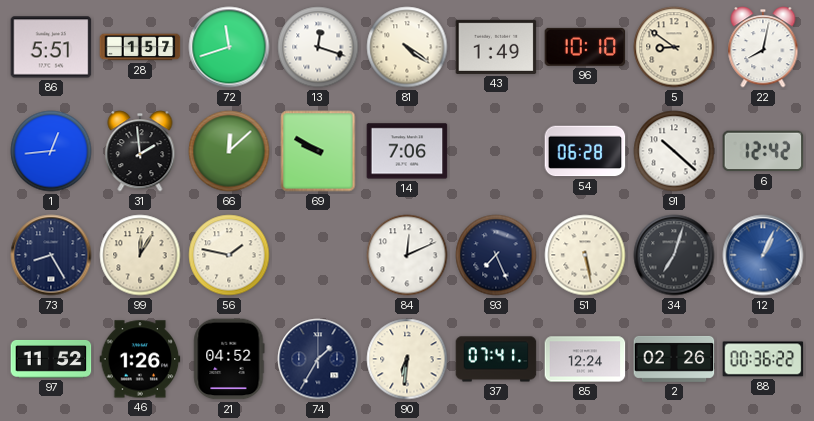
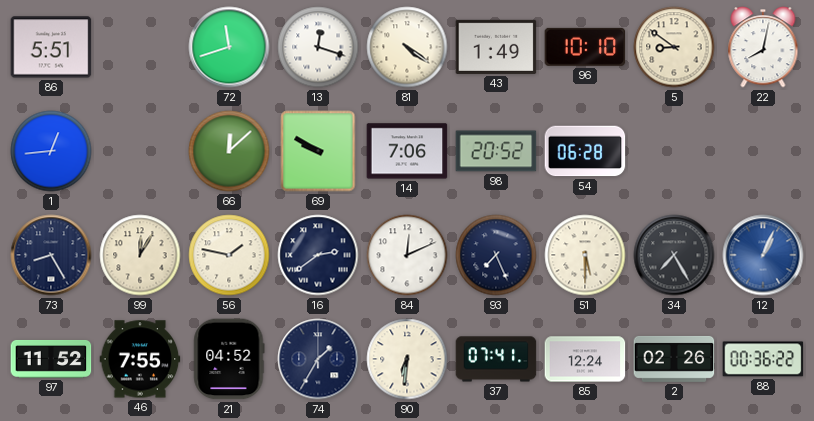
28: 1:57 -> none
31: 1:59 -> none
98: none -> 20:52
91: 10:22 -> none
6: 12:42 -> none
16: none -> 2:39
51: 5:28 -> 5:30
34: 7:03 -> 7:25
46: 1:26 -> 7:55
